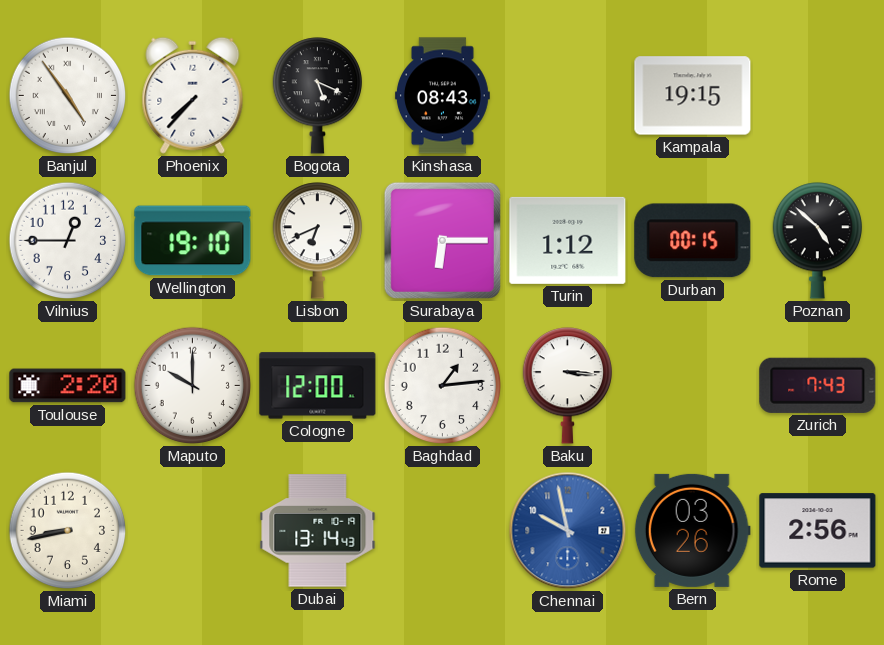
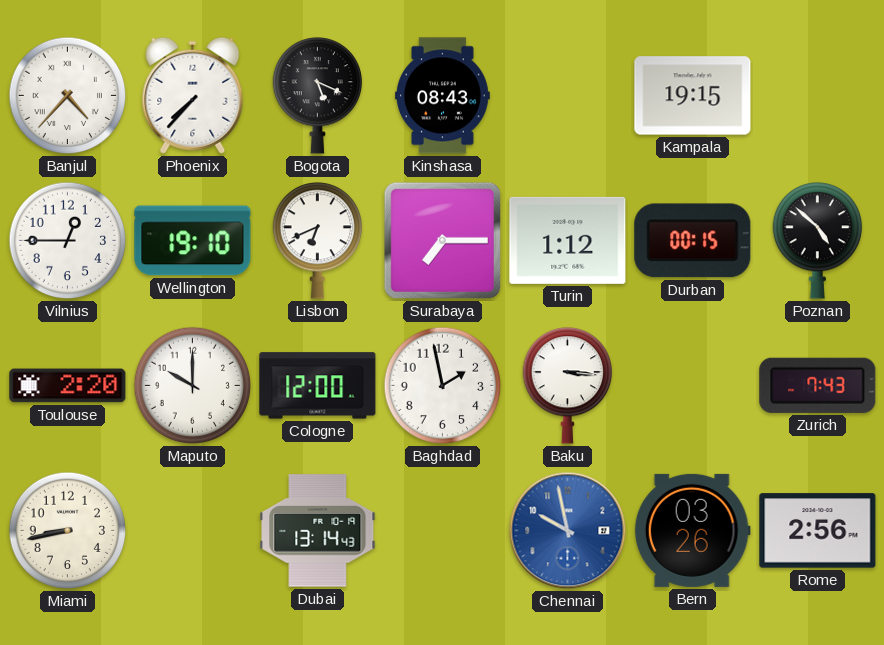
Banjul: 4:54 -> 4:37
Surabaya: 6:15 -> 7:15
Baghdad: 1:14 -> 1:58
